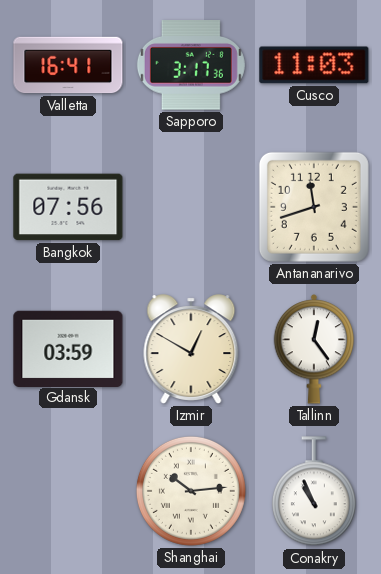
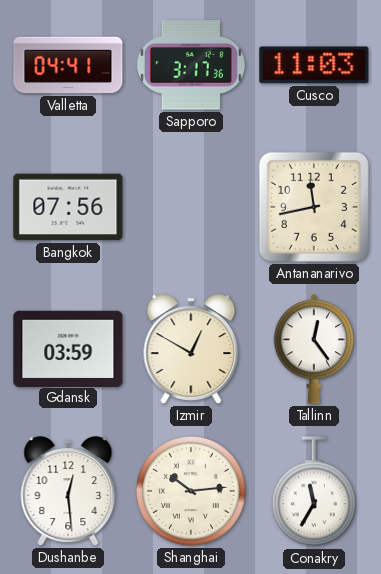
Valletta: 16:41 -> 04:41
Antananarivo: 11:42 -> 11:43
Dushanbe: none -> 12:29
Conakry: 10:56 -> 11:35
